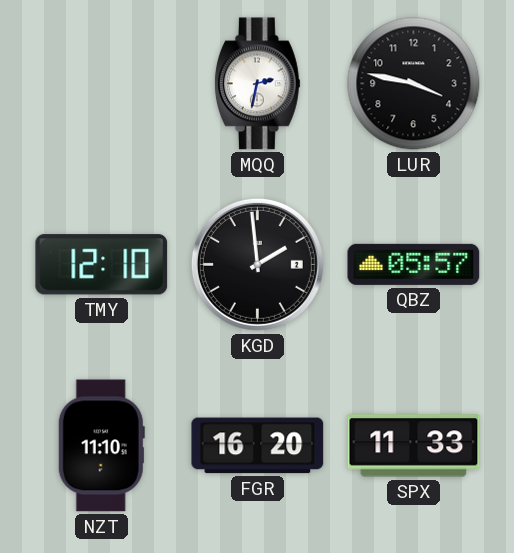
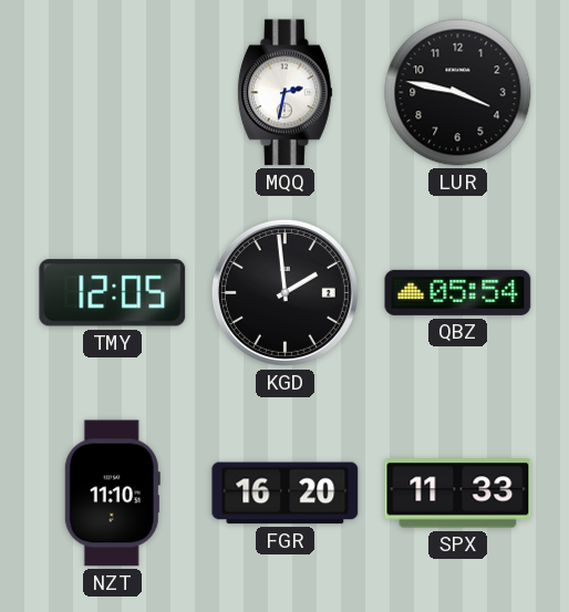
TMY: 12:10 -> 12:05
QBZ: 05:57 -> 05:54
